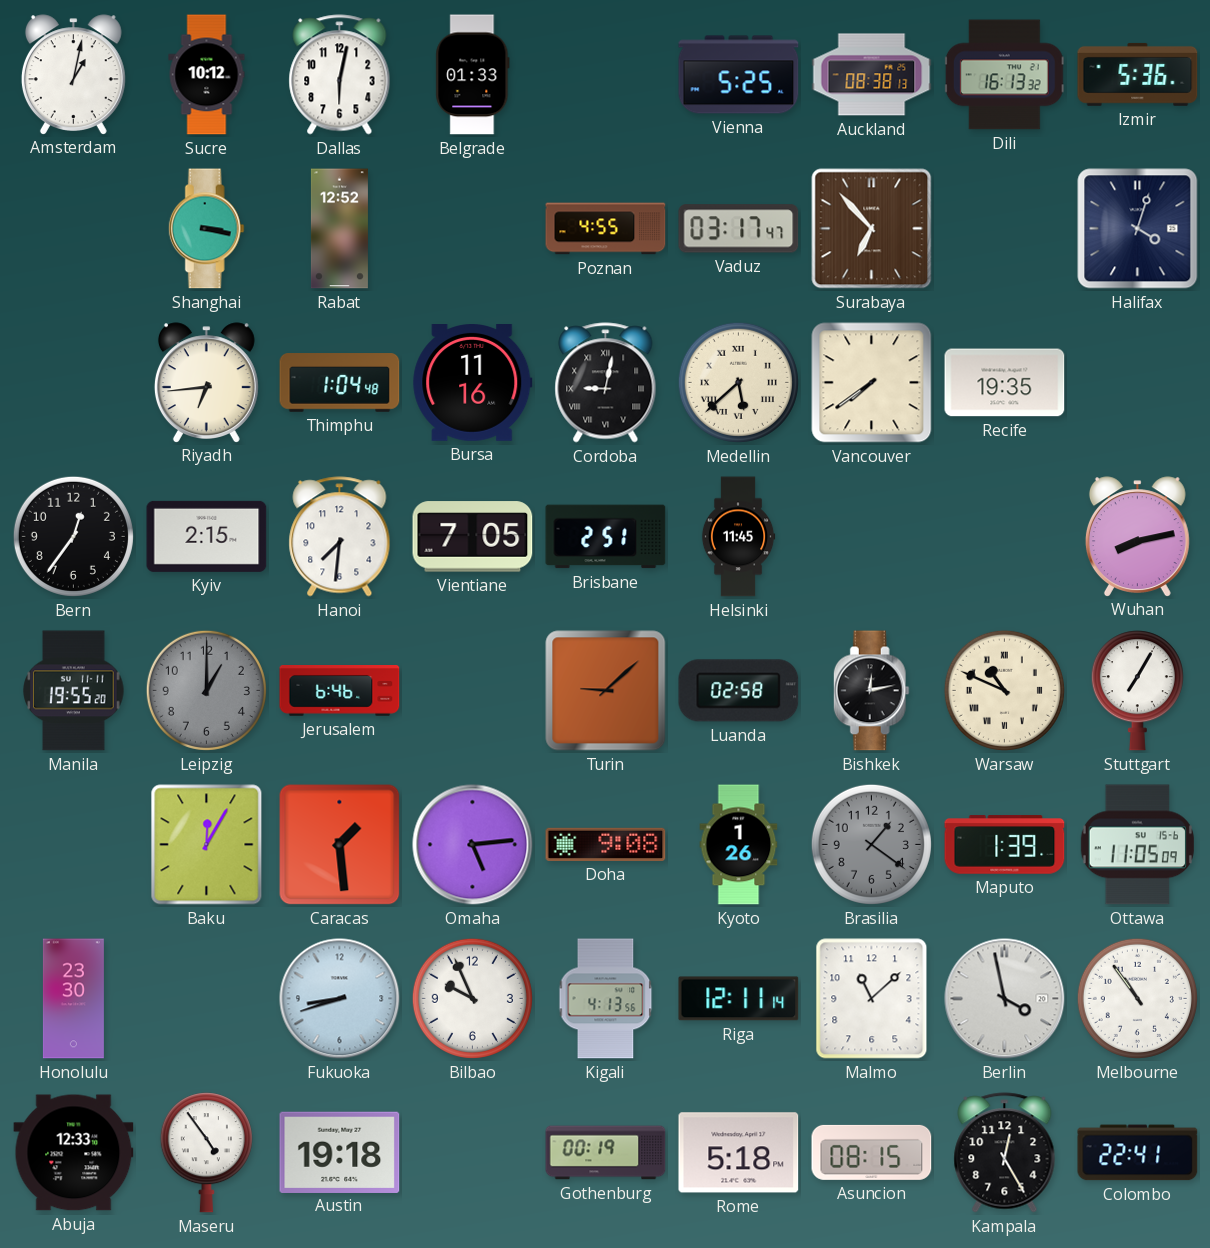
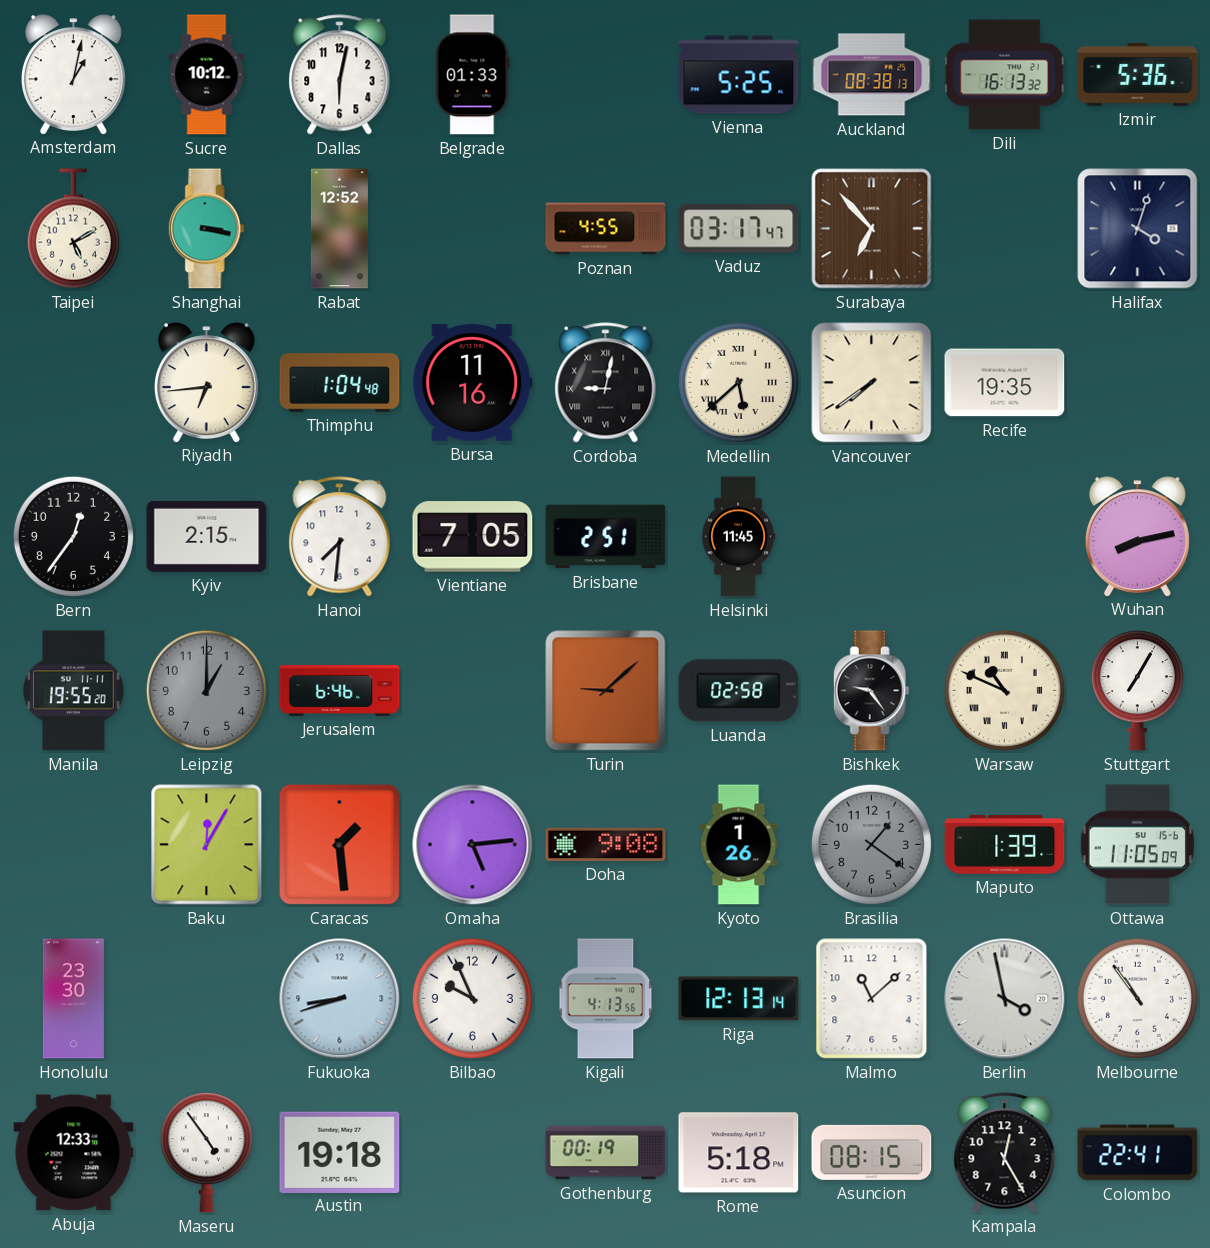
Taipei: none -> 5:10
Bishkek: 12:13 -> 9:24
Riga: 12:11 -> 12:13
